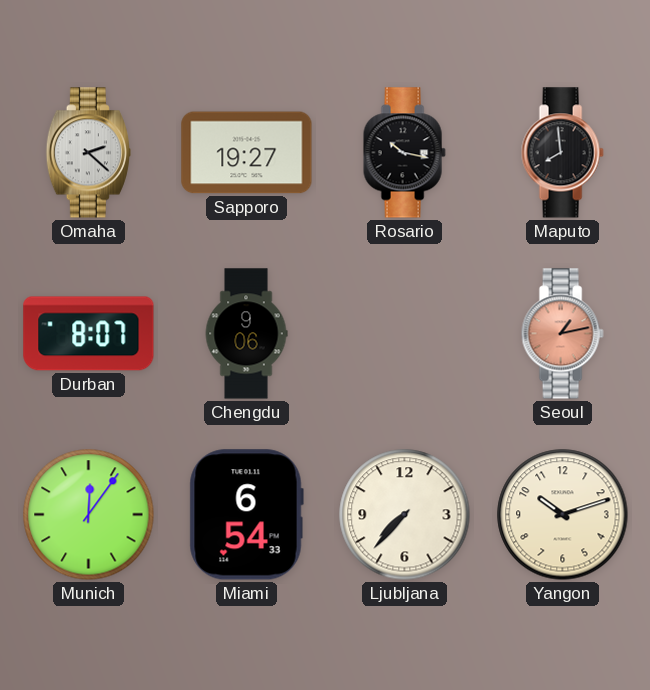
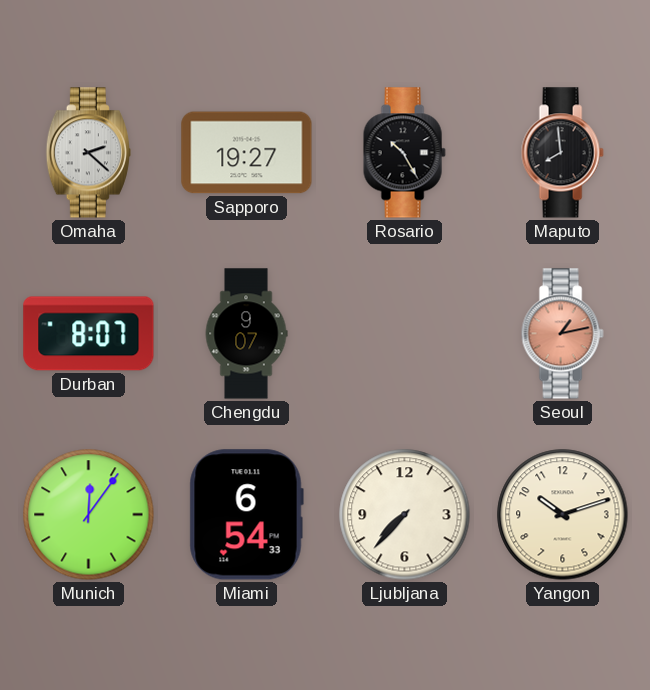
Rosario: 10:17 -> 10:25
Chengdu: 9:06 -> 9:07
